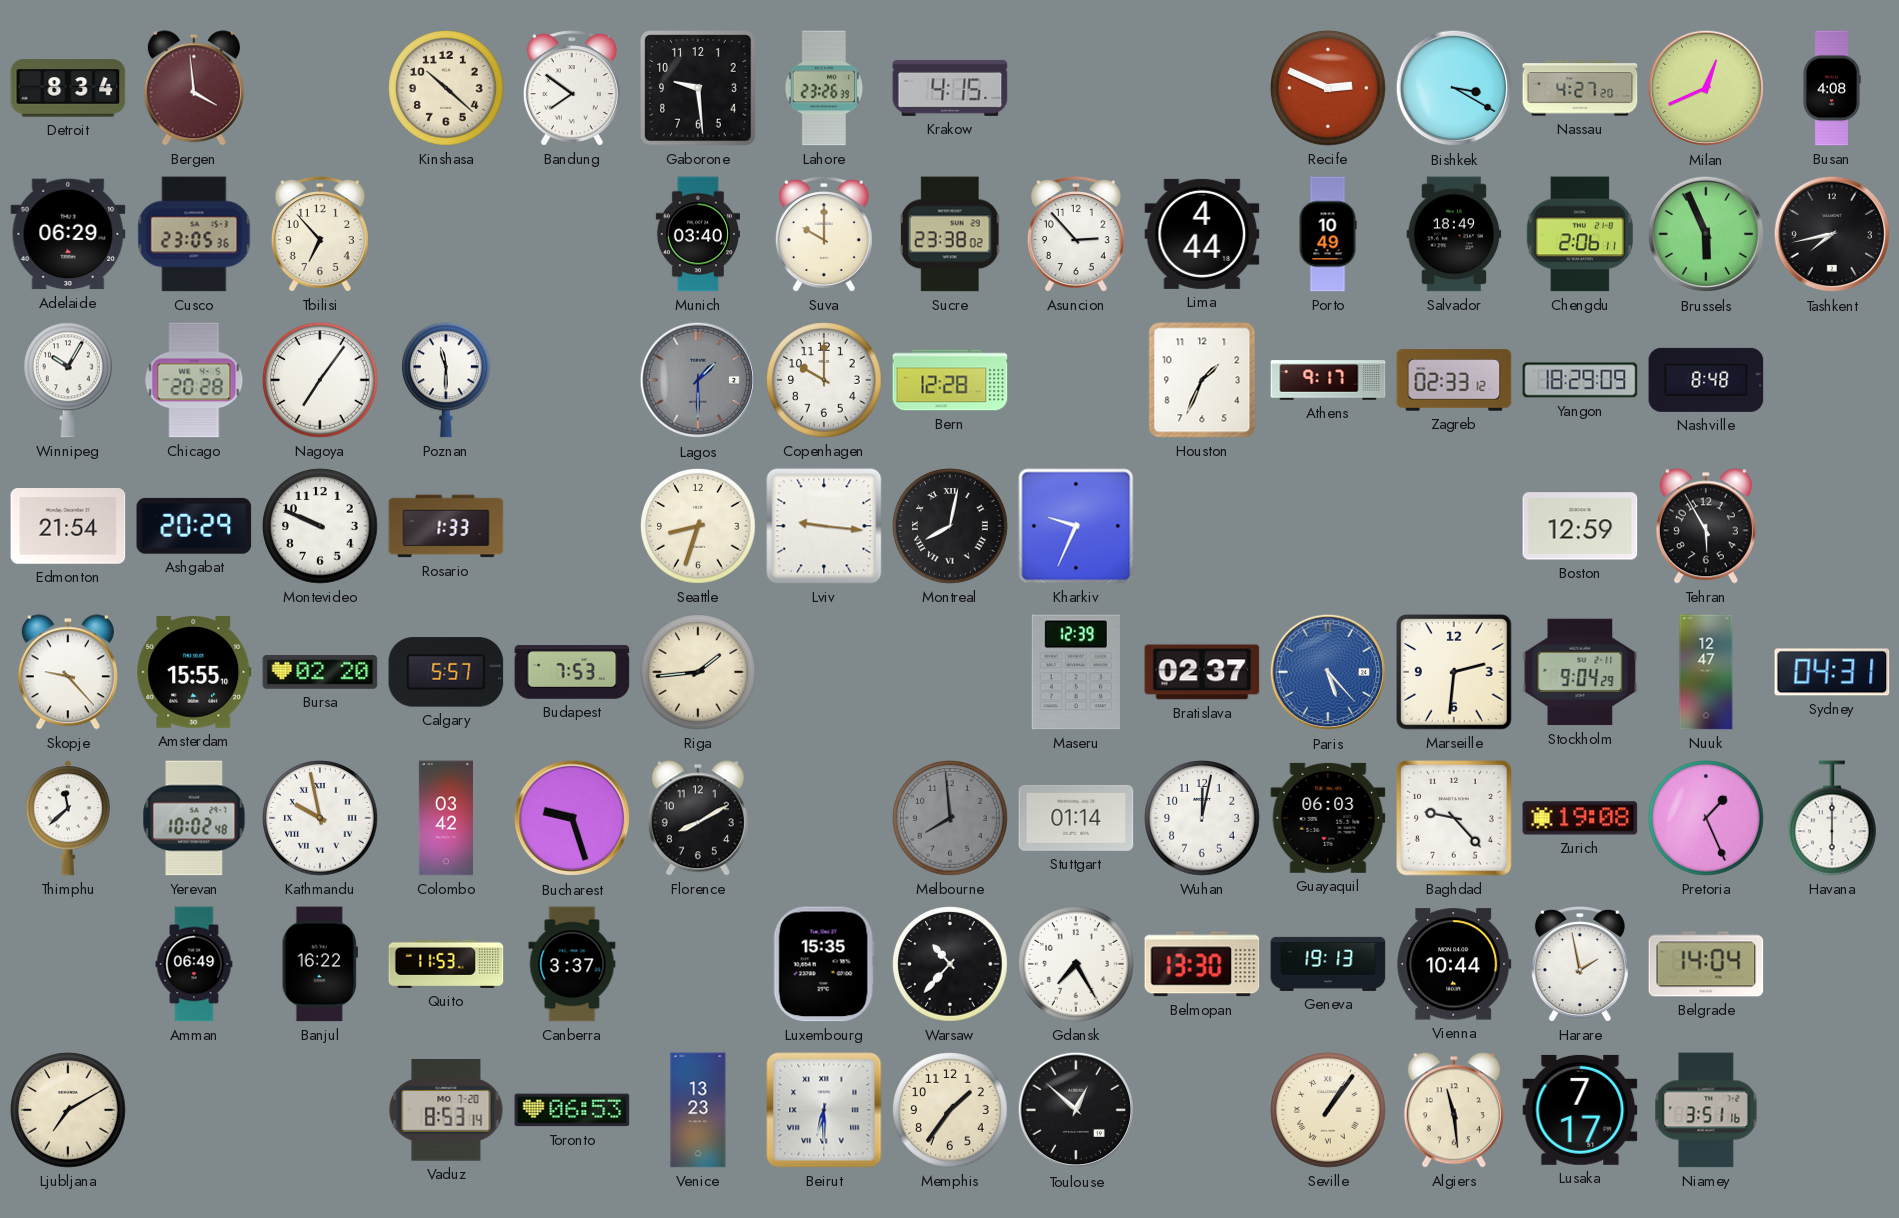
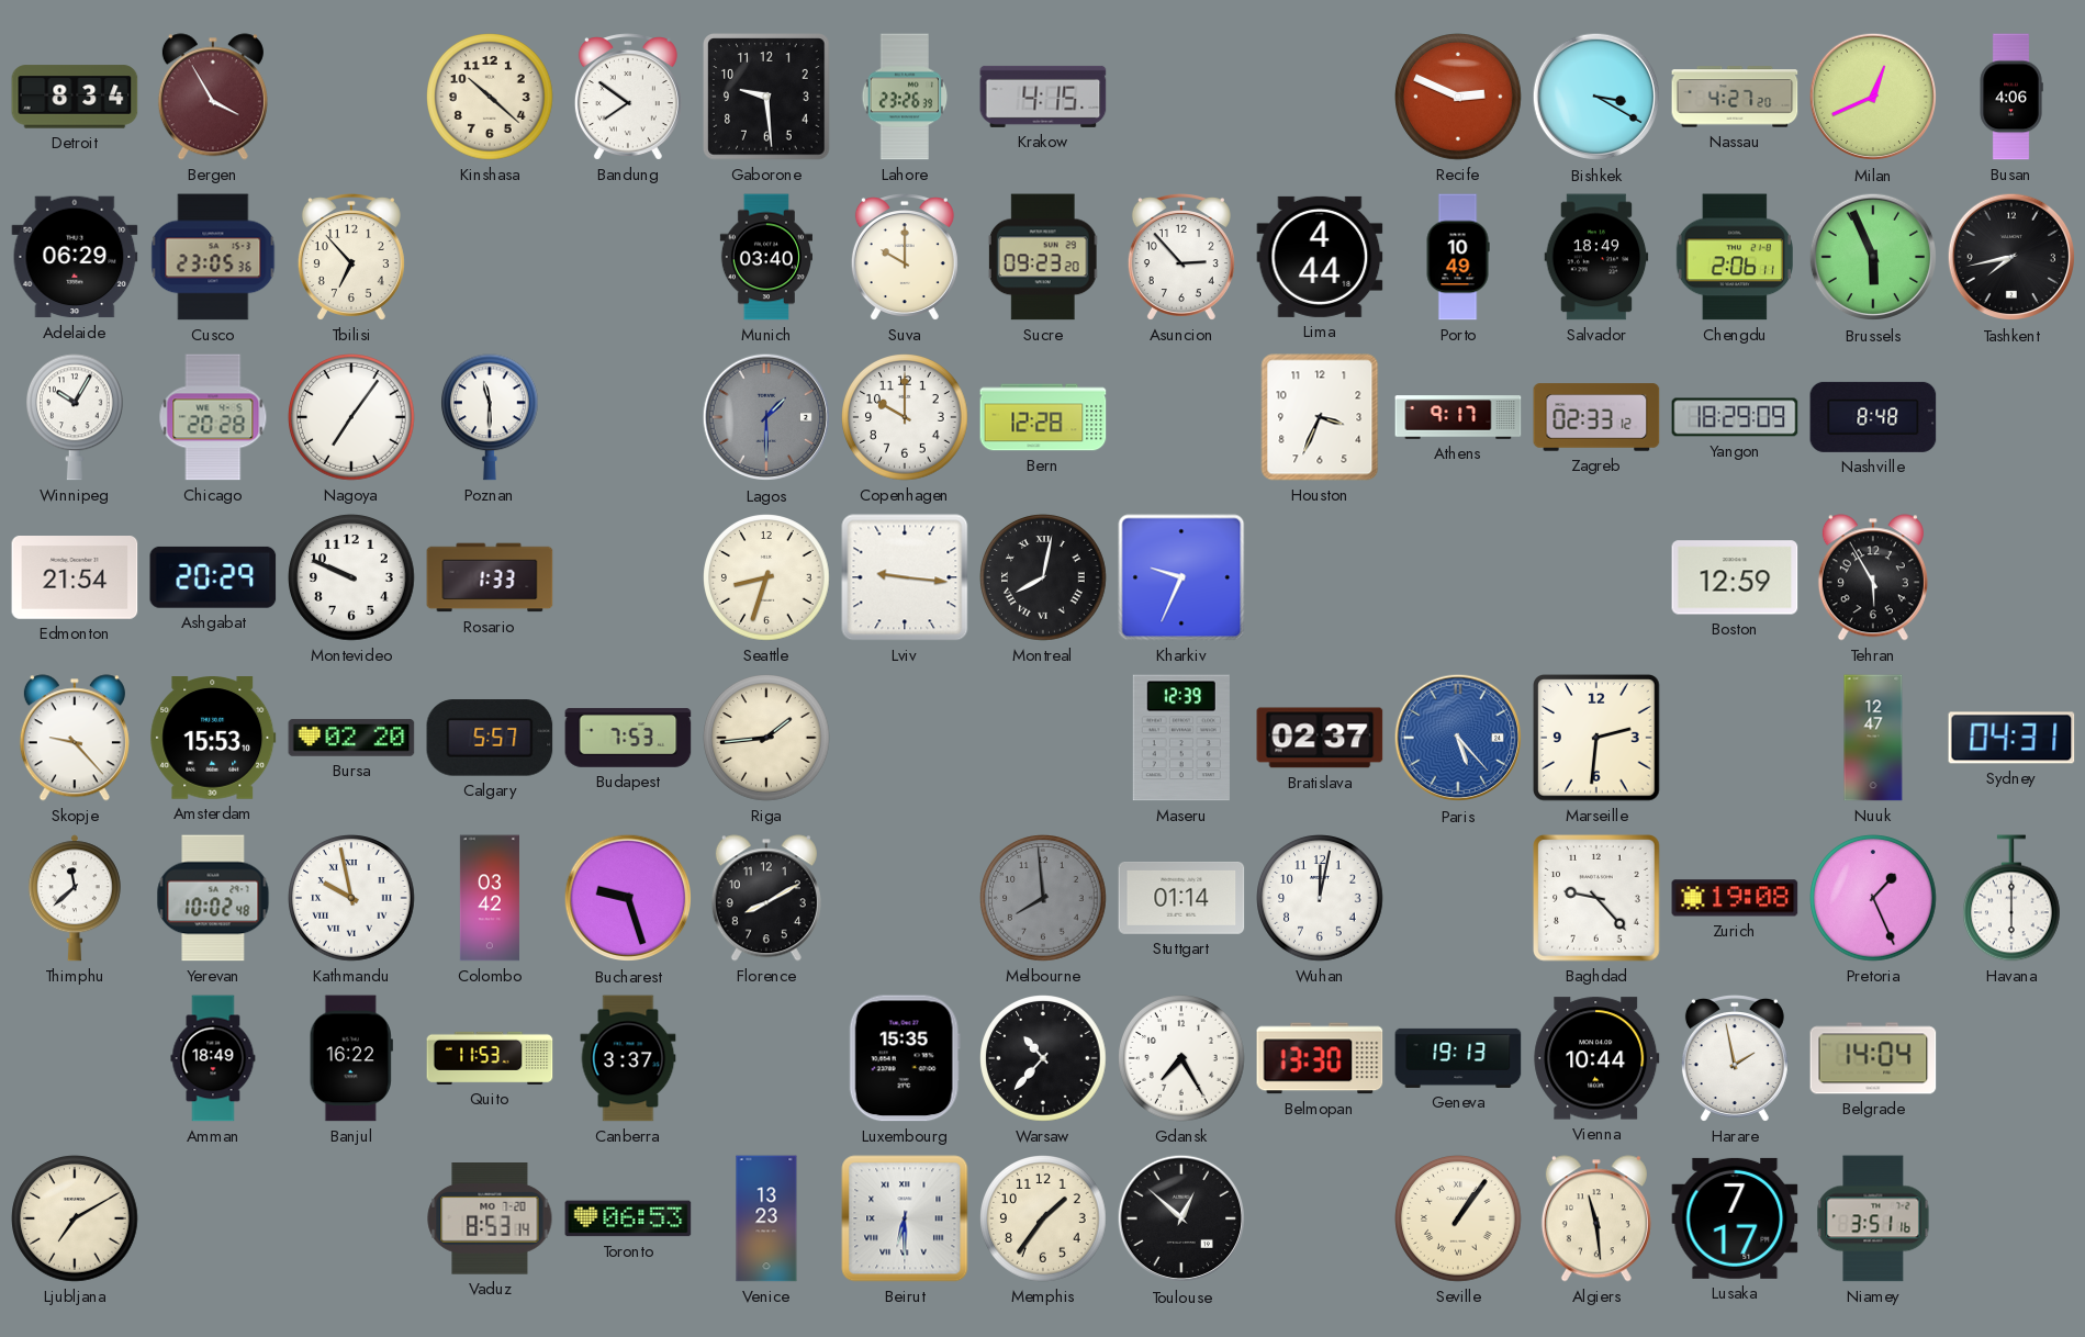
Bergen: 3:59 -> 3:55
Busan: 4:08 -> 4:06
Sucre: 23:38 -> 09:23
Houston: 1:34 -> 3:34
Amsterdam: 15:55 -> 15:53
Stockholm: 9:04 -> none
Guayaquil: 06:03 -> none
Amman: 06:49 -> 18:49
